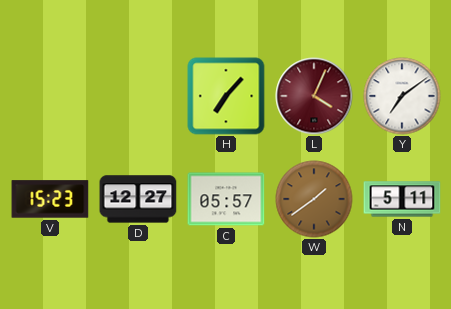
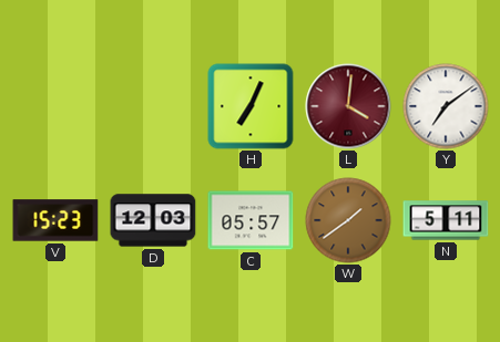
H: 7:07 -> 7:04
L: 4:04 -> 4:01
D: 12:27 -> 12:03
